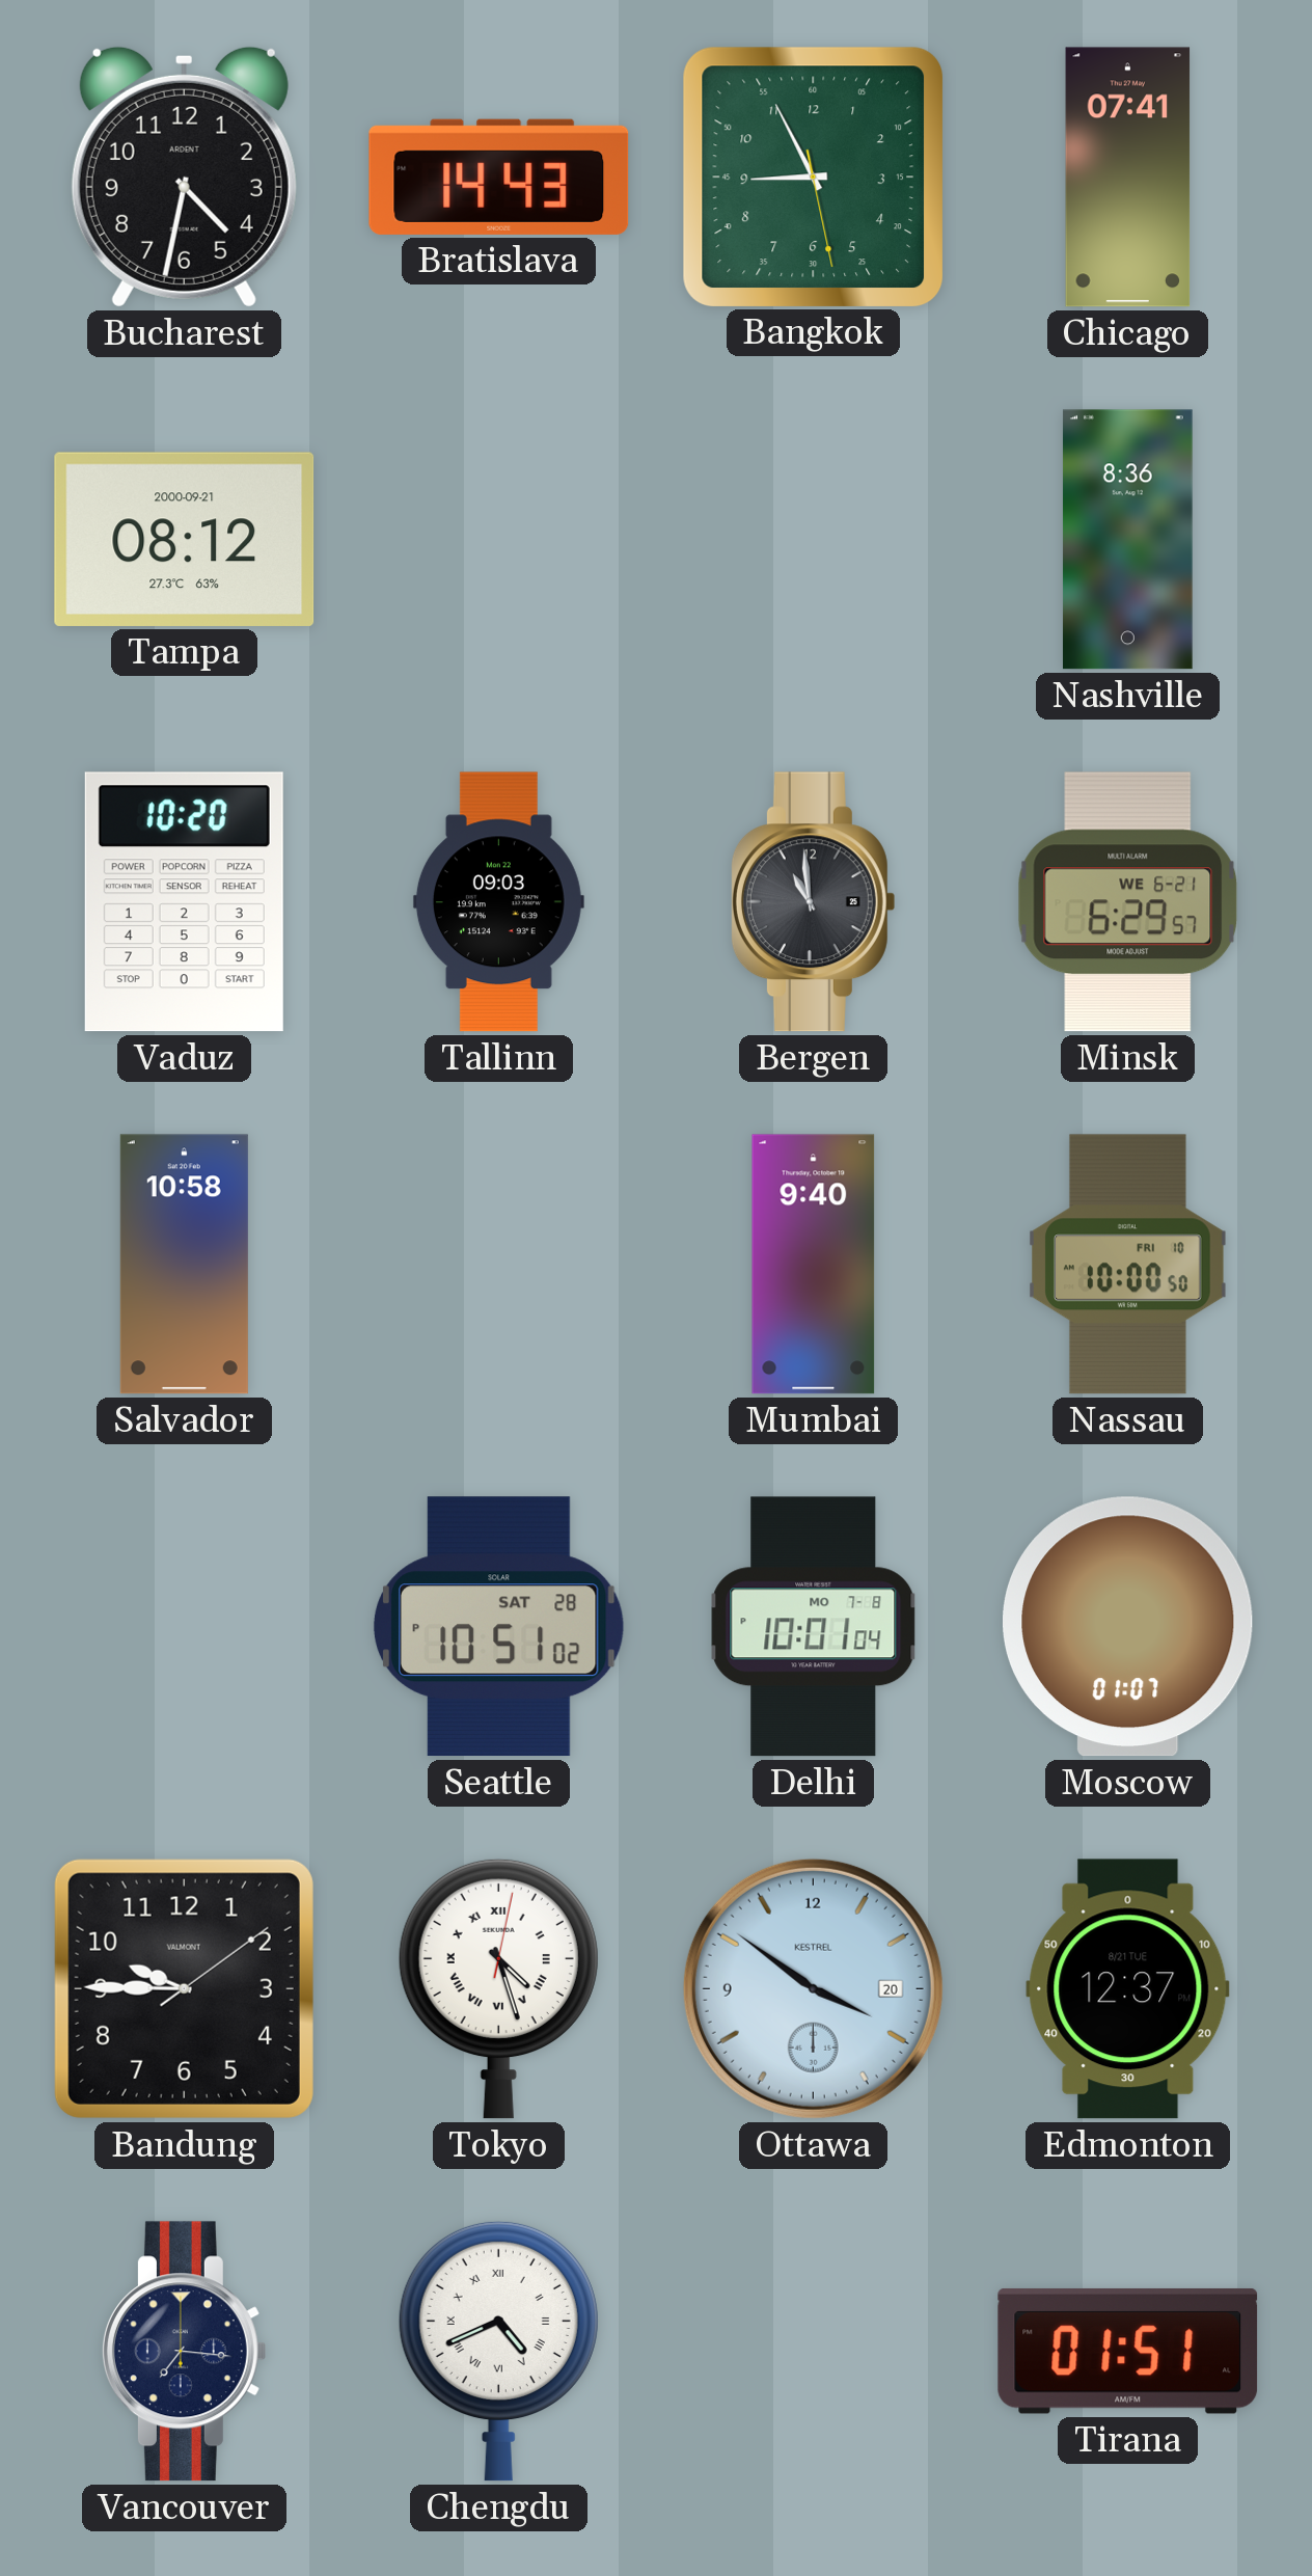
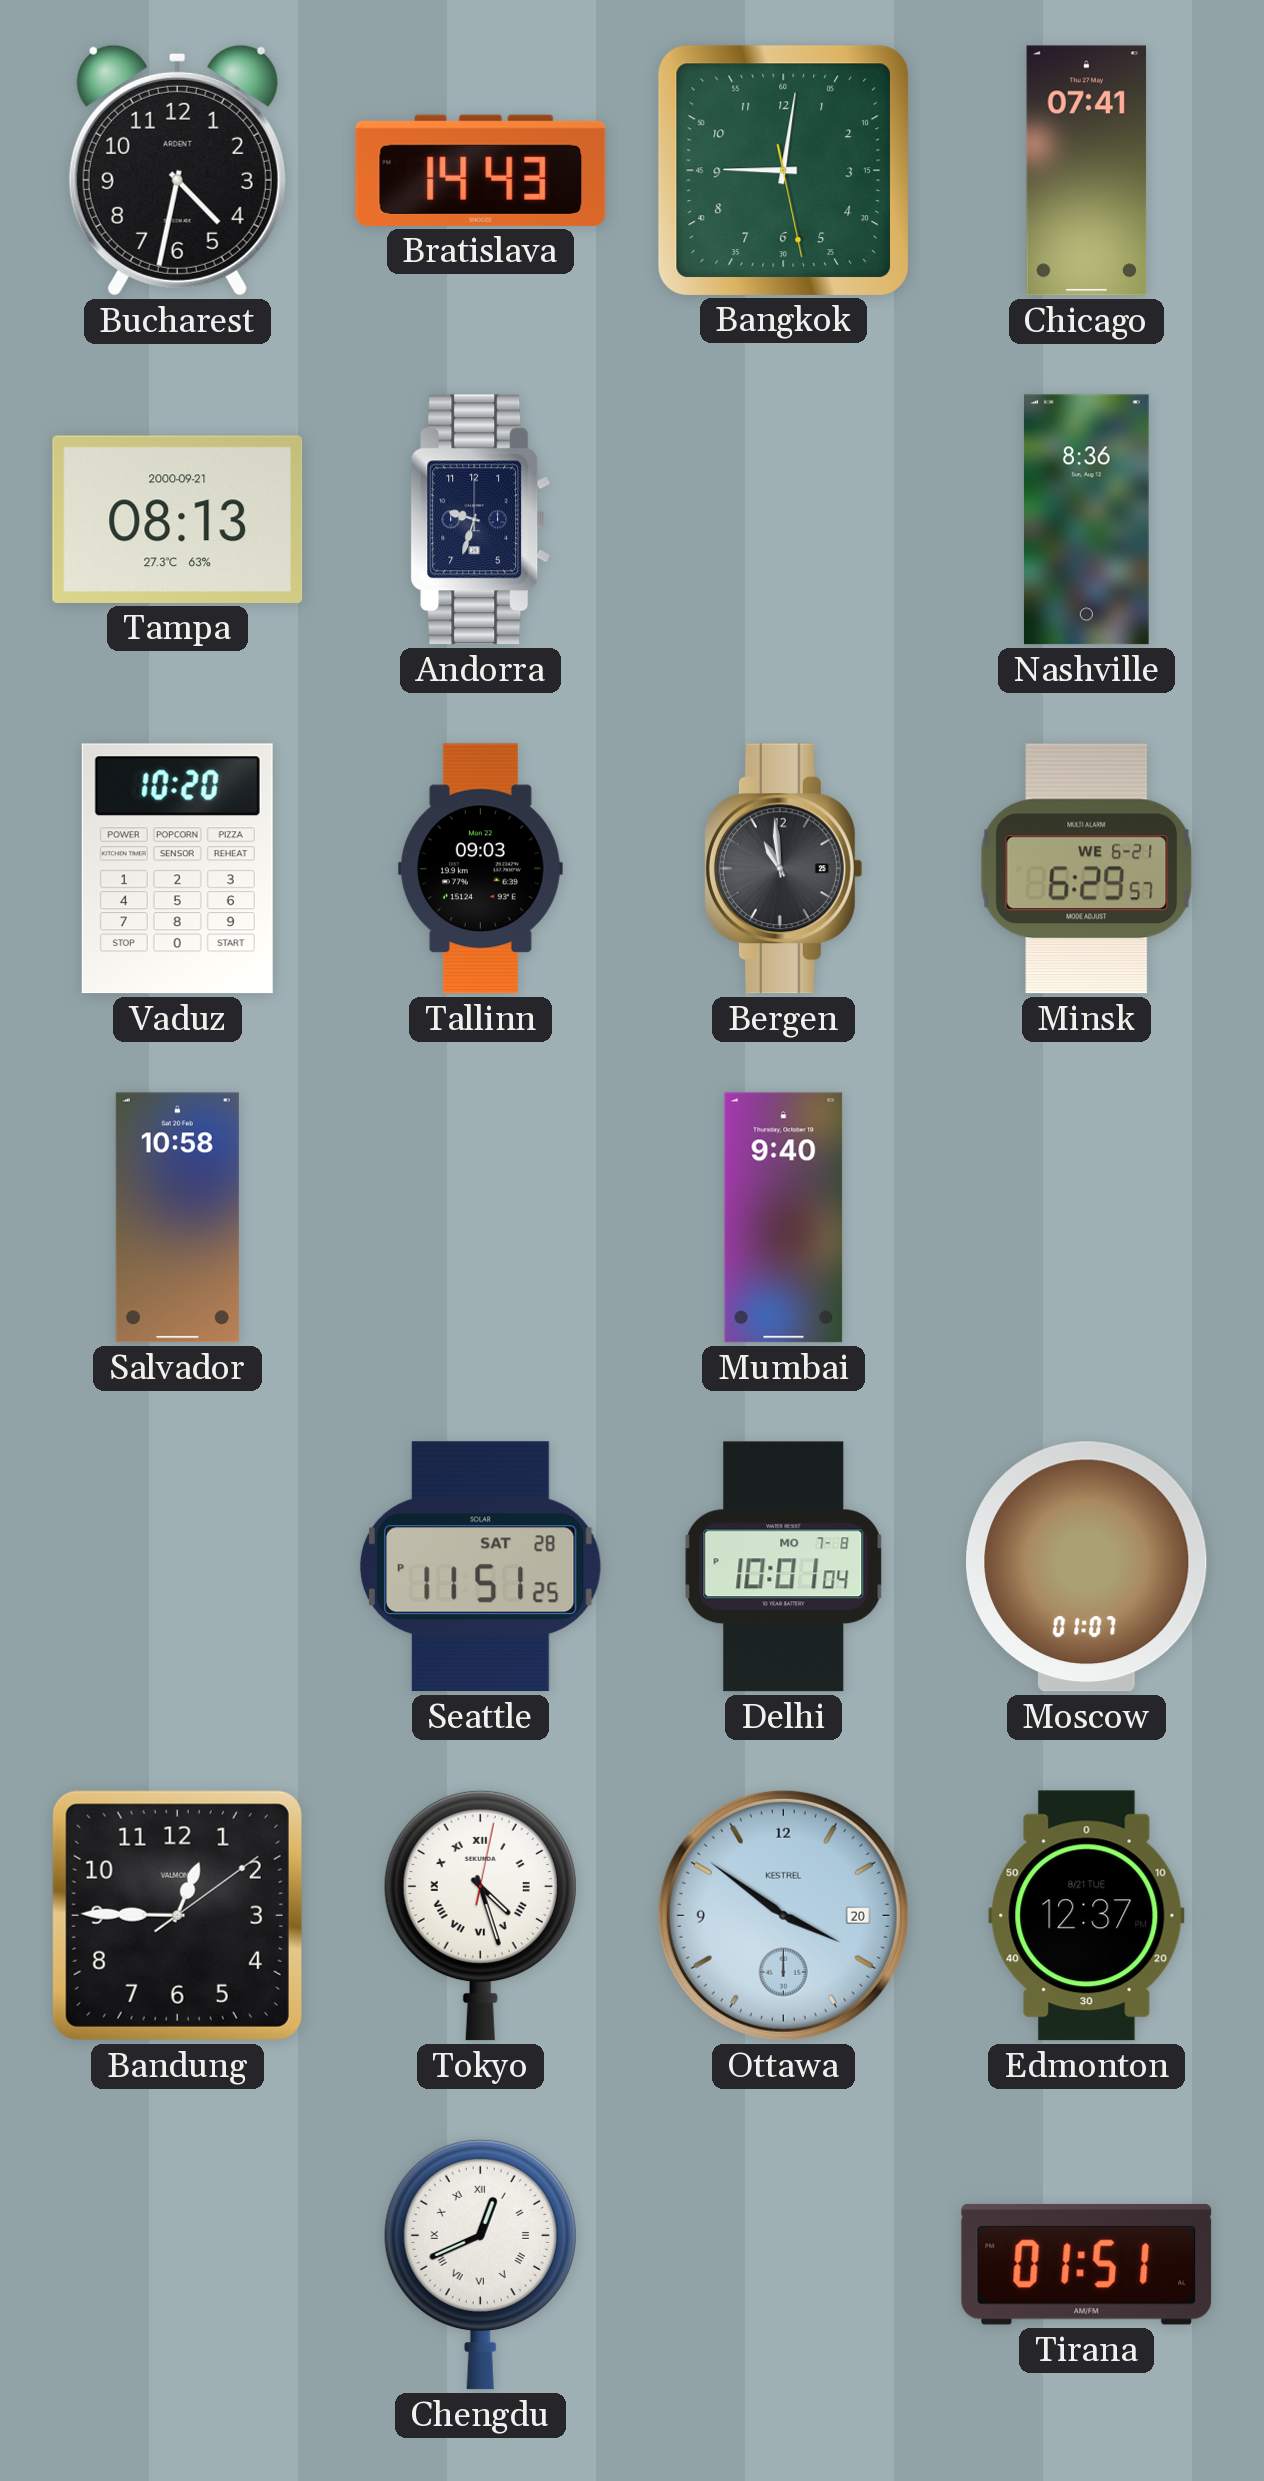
Bangkok: 8:55 -> 9:01
Tampa: 08:12 -> 08:13
Andorra: none -> 9:33
Nassau: 10:00 -> none
Seattle: 10:51 -> 11:51
Bandung: 9:45 -> 12:45
Vancouver: 7:16 -> none
Chengdu: 4:41 -> 12:41
